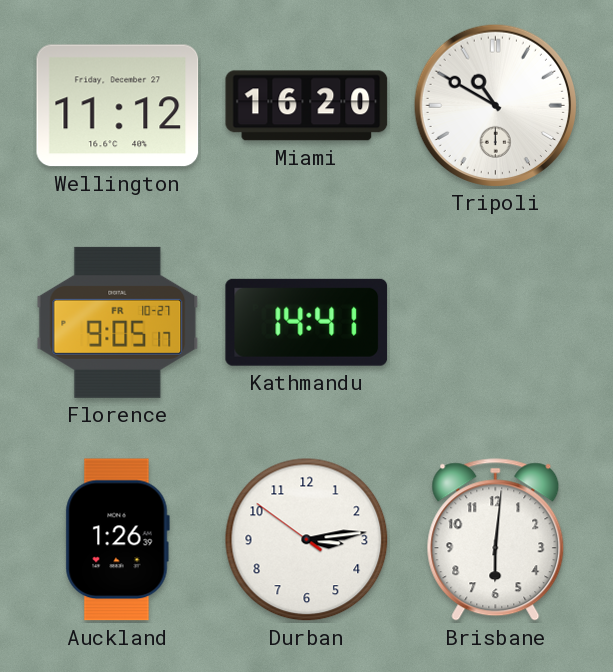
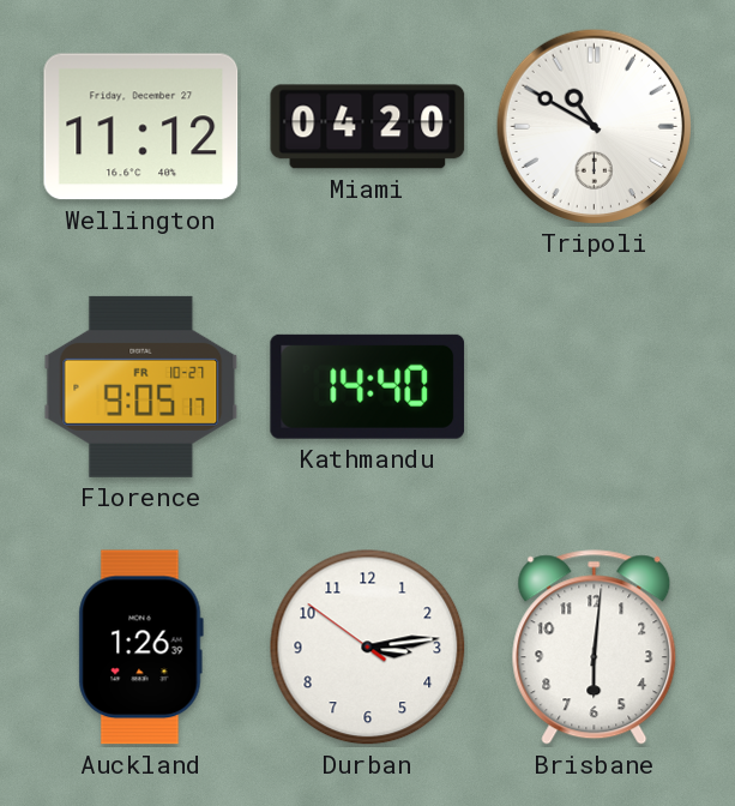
Miami: 16:20 -> 04:20
Kathmandu: 14:41 -> 14:40
